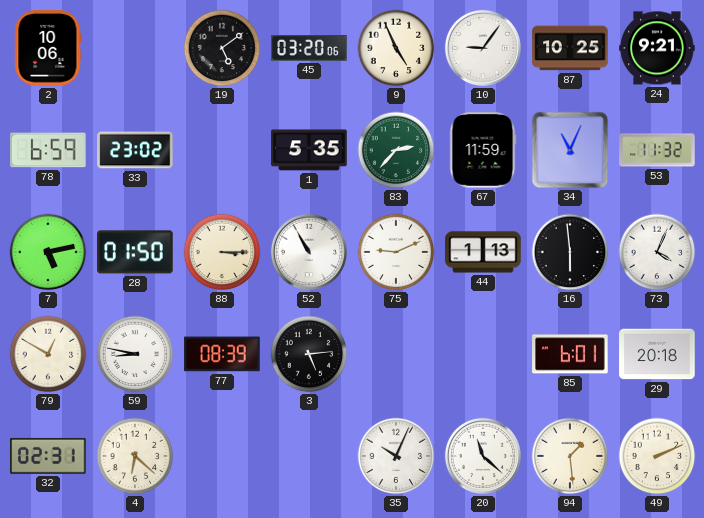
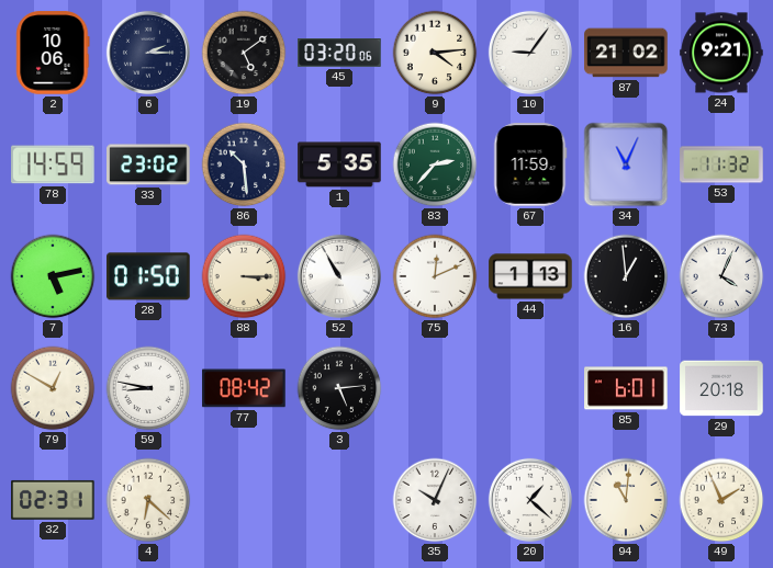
6: none -> 2:15
9: 4:56 -> 4:14
87: 10:25 -> 21:02
78: 6:59 -> 14:59
86: none -> 10:29
75: 9:11 -> 12:11
16: 5:59 -> 12:59
77: 08:39 -> 08:42
20: 11:22 -> 1:22
94: 1:29 -> 11:01
49: 2:11 -> 1:56
